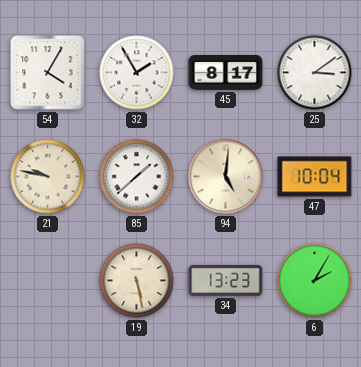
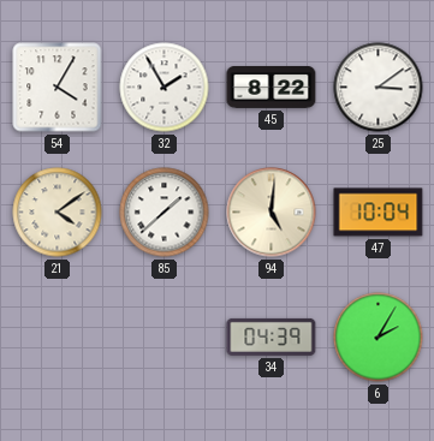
45: 8:17 -> 8:22
21: 9:47 -> 4:09
19: 5:28 -> none
34: 13:23 -> 04:39
